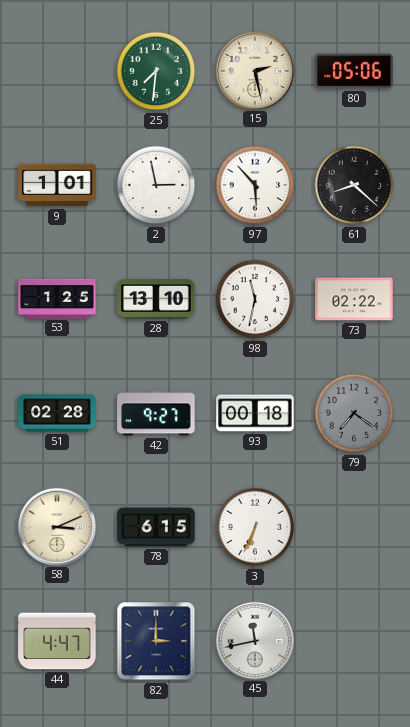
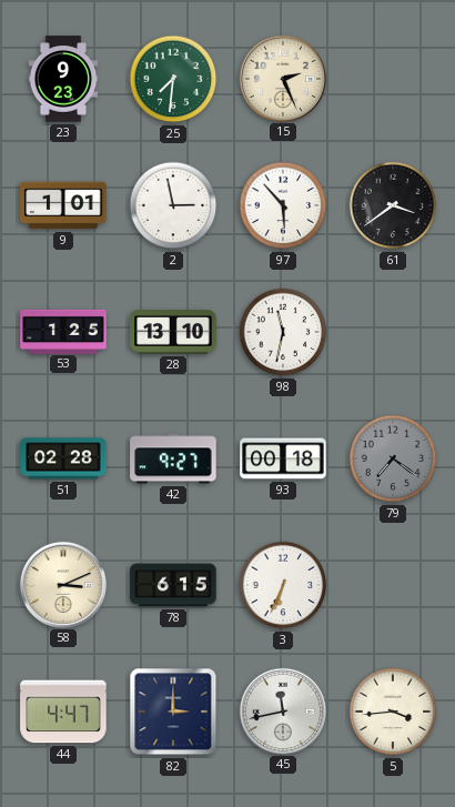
23: none -> 9:23
15: 2:28 -> 2:26
80: 05:06 -> none
61: 8:22 -> 3:39
73: 02:22 -> none
5: none -> 3:44
